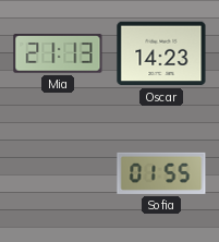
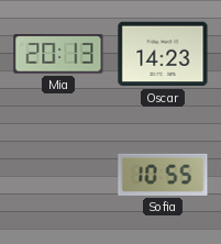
Mia: 21:13 -> 20:13
Sofia: 01:55 -> 10:55
